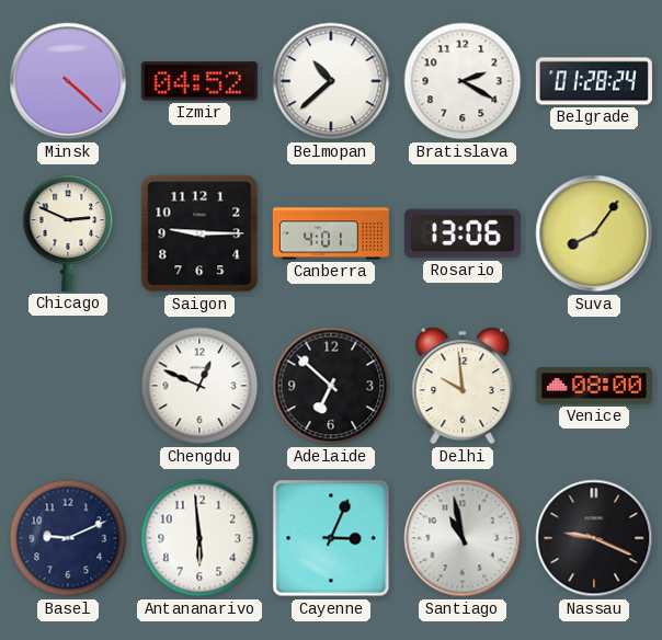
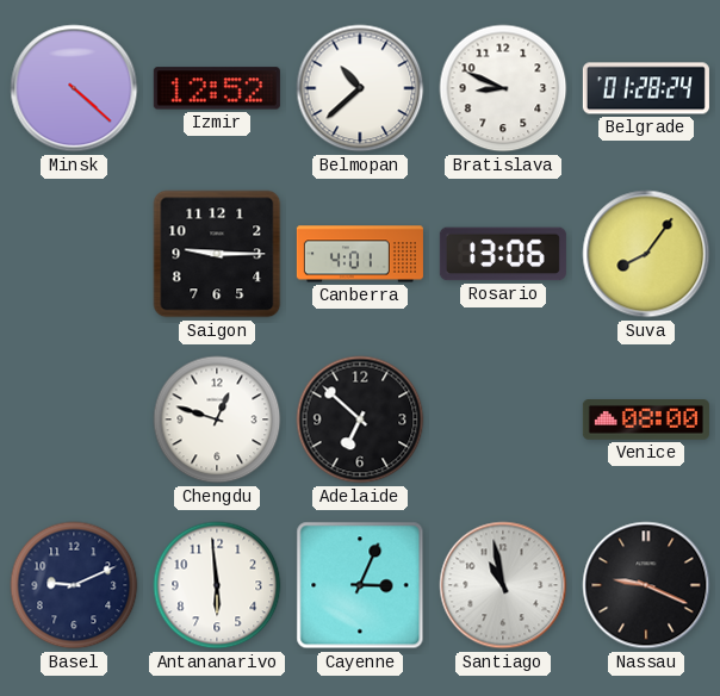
Izmir: 04:52 -> 12:52
Bratislava: 2:20 -> 8:49
Chicago: 2:49 -> none
Chengdu: 12:49 -> 12:48
Delhi: 9:59 -> none
